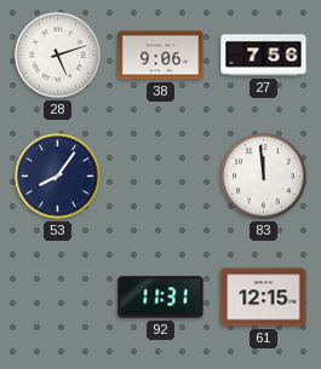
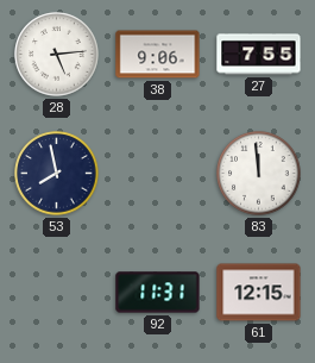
28: 5:12 -> 5:14
27: 7:56 -> 7:55
53: 8:06 -> 7:58
